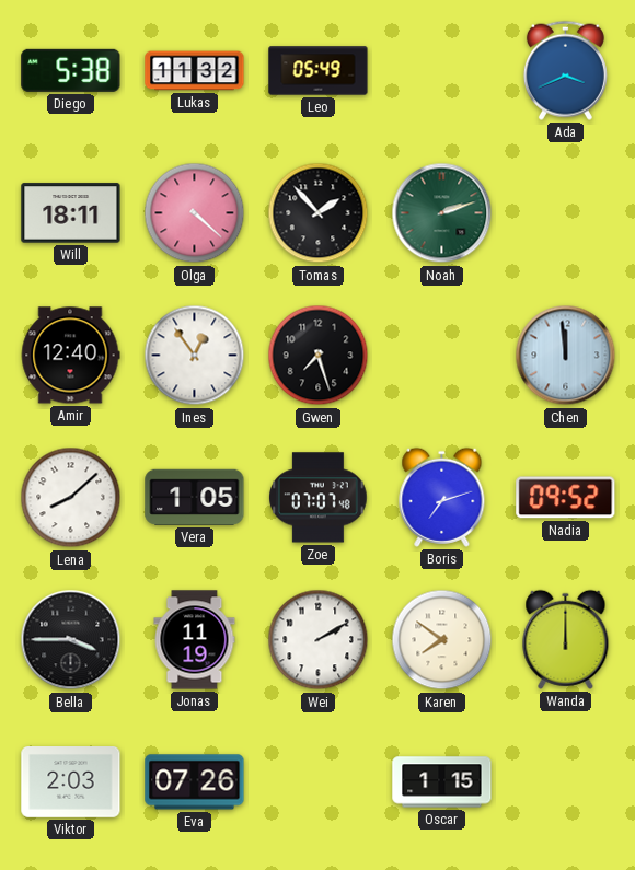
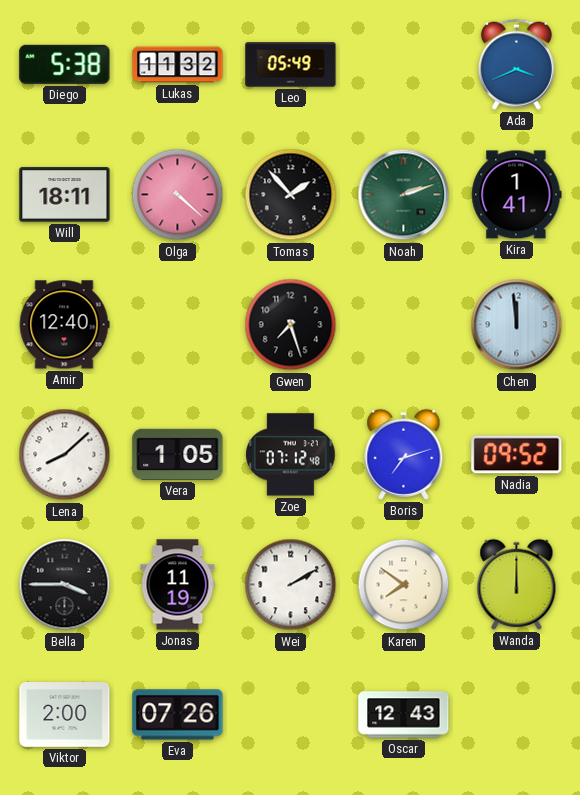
Kira: none -> 1:41
Ines: 12:54 -> none
Zoe: 07:07 -> 07:12
Viktor: 2:03 -> 2:00
Oscar: 1:15 -> 12:43
